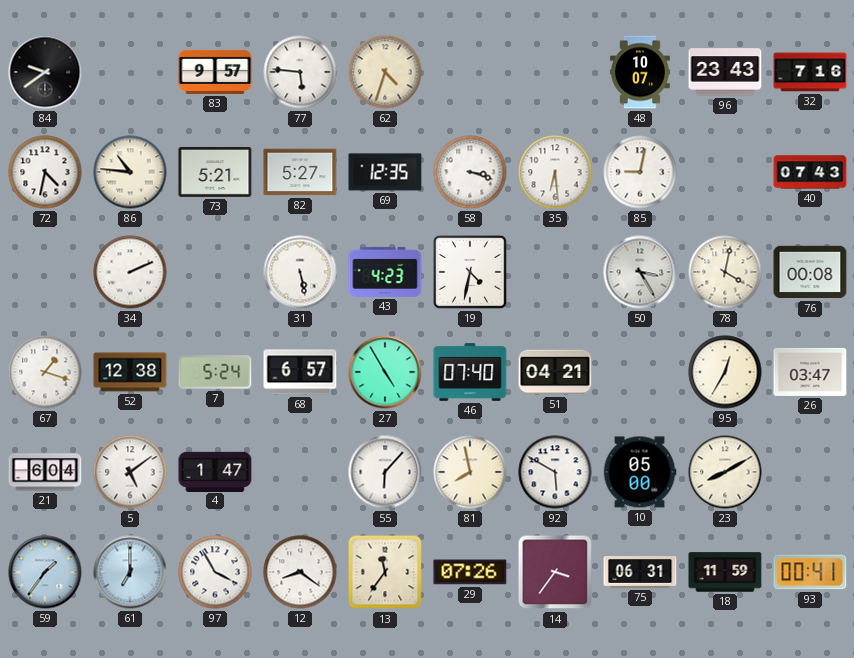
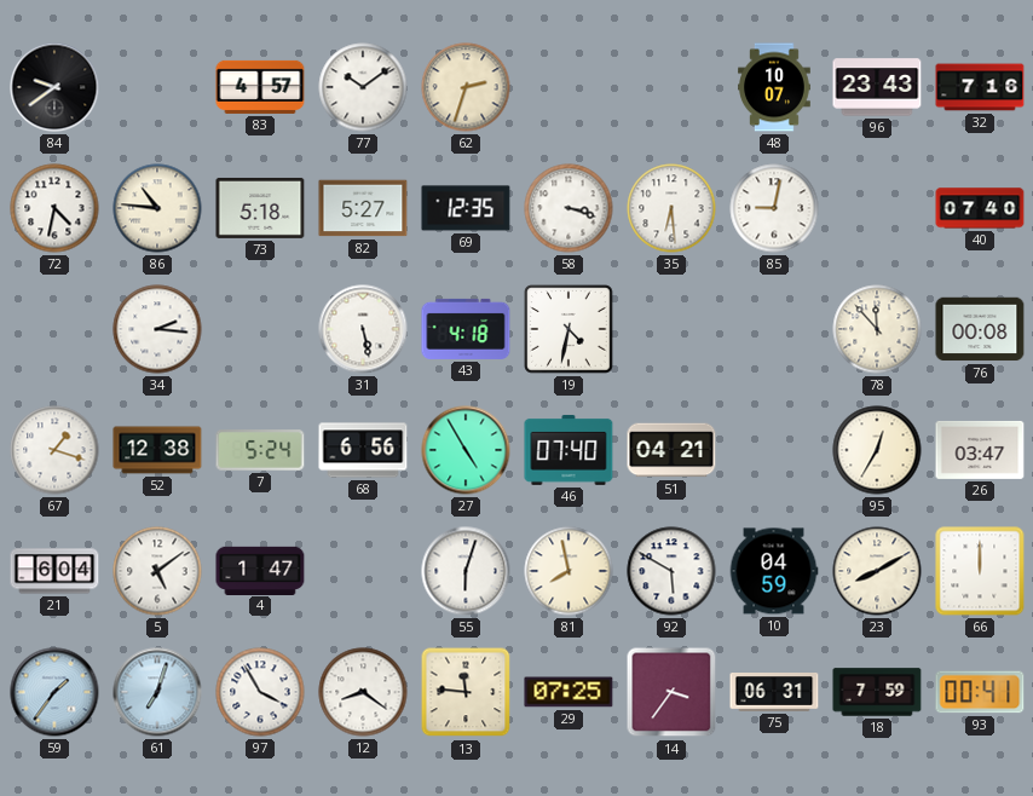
83: 9:57 -> 4:57
77: 5:46 -> 10:09
62: 4:33 -> 2:33
73: 5:21 -> 5:18
40: 07:43 -> 07:40
34: 2:11 -> 2:16
43: 4:23 -> 4:18
50: 3:25 -> none
78: 4:02 -> 11:53
68: 6:57 -> 6:56
55: 6:07 -> 6:03
10: 05:00 -> 04:59
66: none -> 12:00
61: 7:00 -> 7:03
13: 11:36 -> 11:46
29: 07:26 -> 07:25
18: 11:59 -> 7:59
